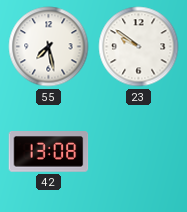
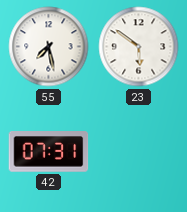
23: 9:51 -> 5:51
42: 13:08 -> 07:31
